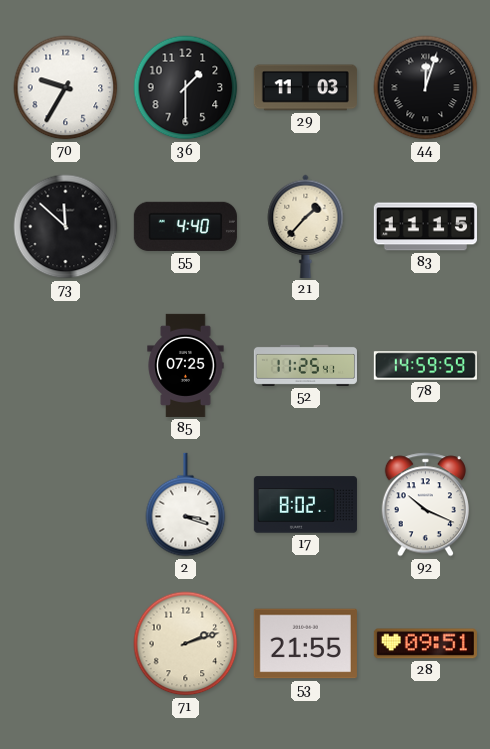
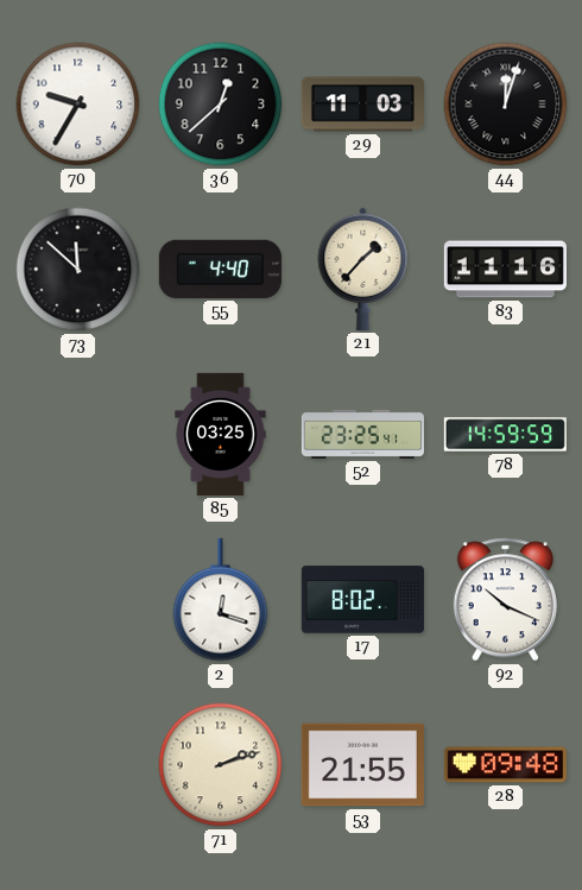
36: 1:30 -> 12:38
83: 11:15 -> 11:16
85: 07:25 -> 03:25
52: 11:25 -> 23:25
2: 3:18 -> 12:18
28: 09:51 -> 09:48
